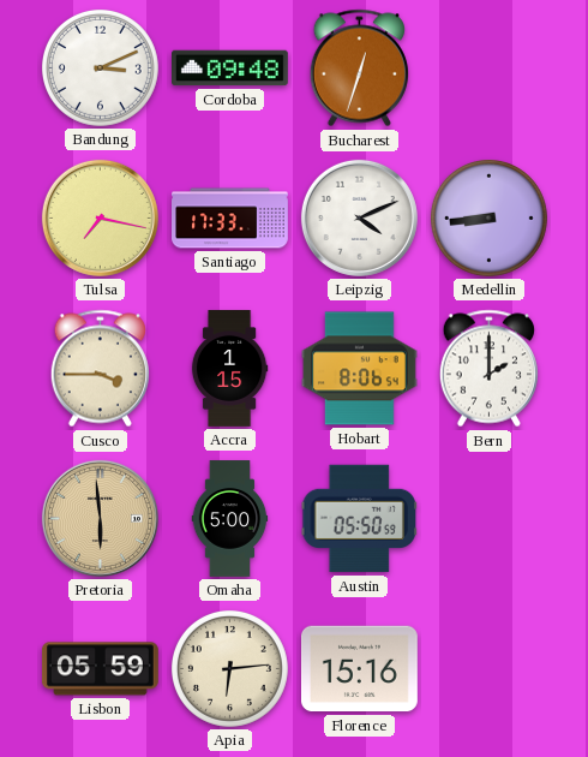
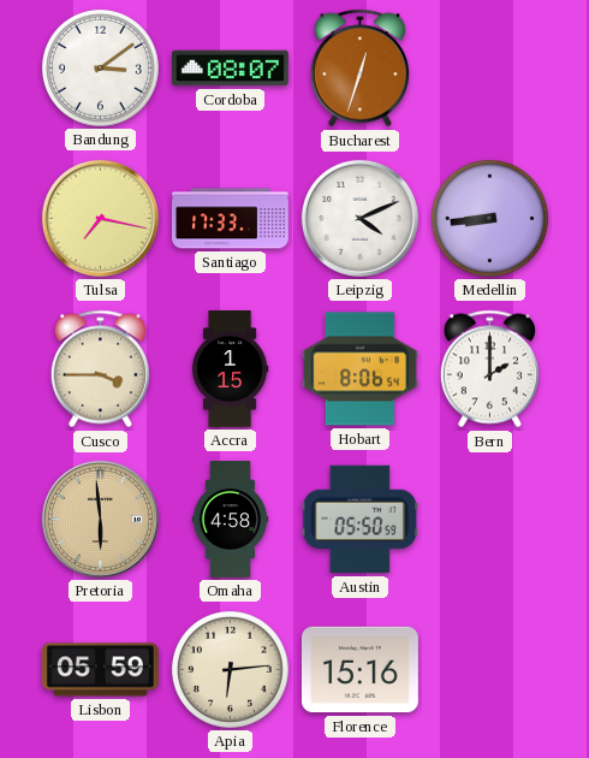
Bandung: 3:11 -> 3:09
Cordoba: 09:48 -> 08:07
Omaha: 5:00 -> 4:58
